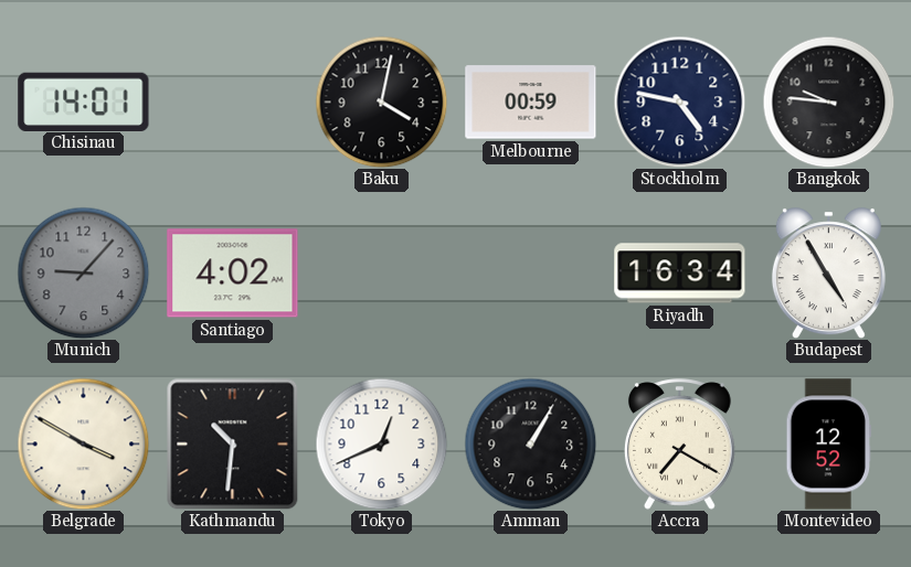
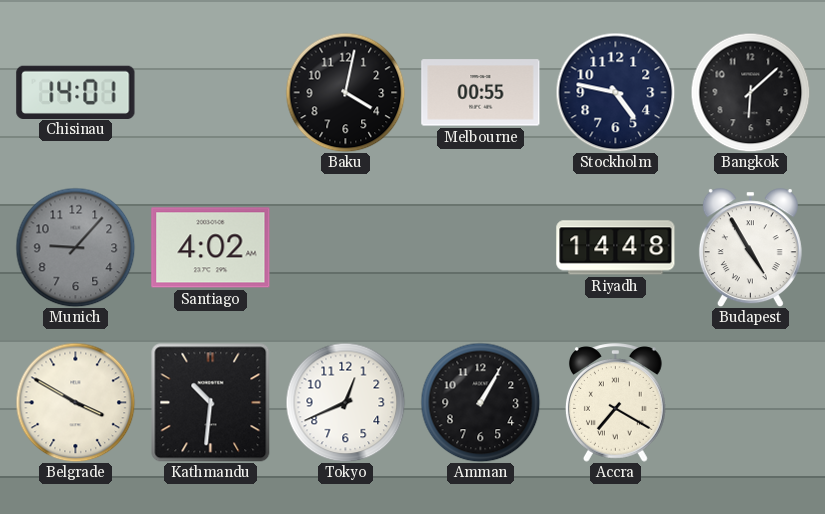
Melbourne: 00:59 -> 00:55
Bangkok: 9:46 -> 6:08
Riyadh: 16:34 -> 14:48
Montevideo: 12:52 -> none
